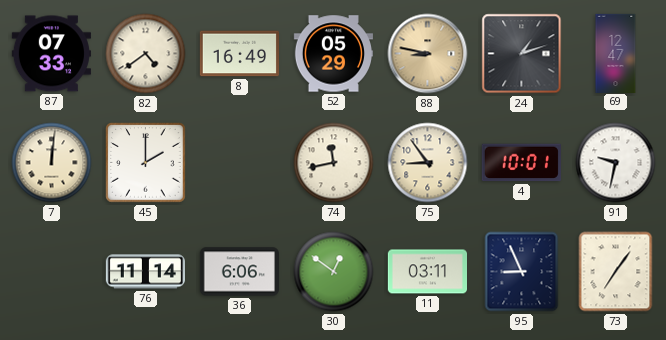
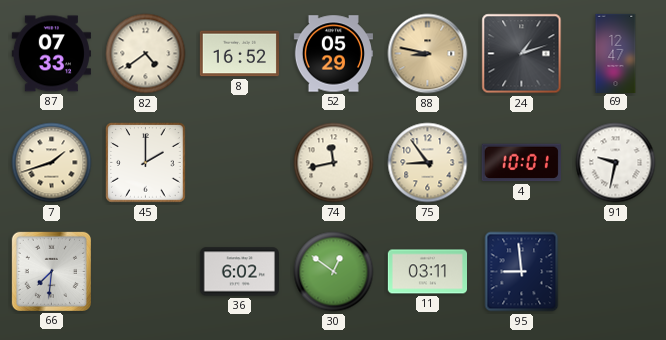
8: 16:49 -> 16:52
7: 12:01 -> 1:42
66: none -> 7:31
76: 11:14 -> none
36: 6:06 -> 6:02
95: 8:56 -> 8:59
73: 7:06 -> none
